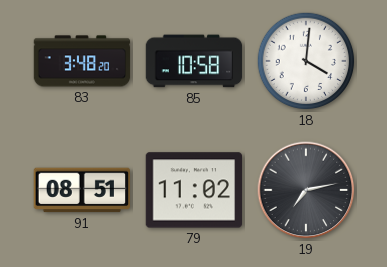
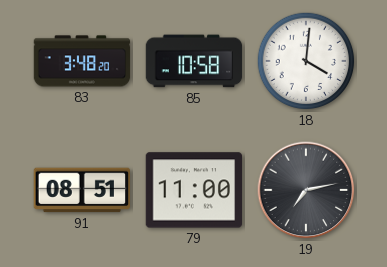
79: 11:02 -> 11:00
